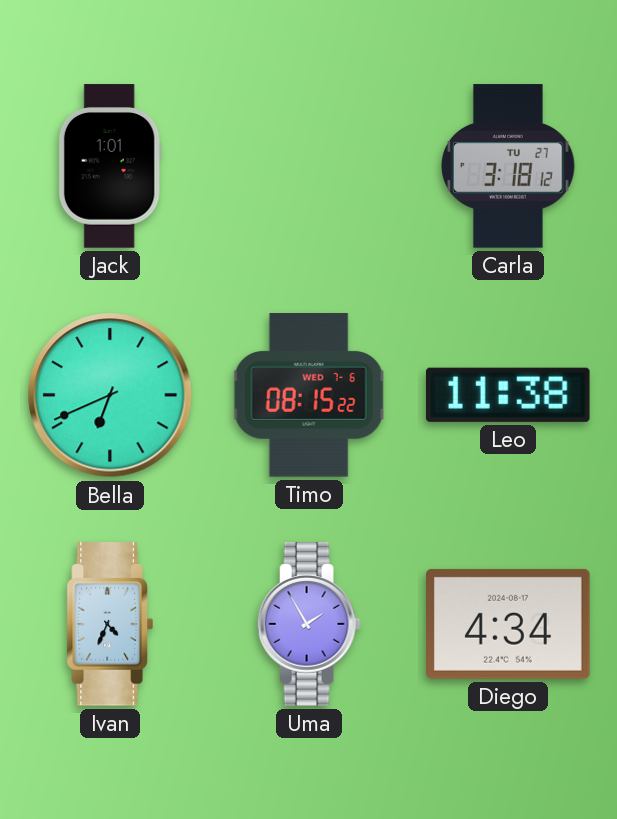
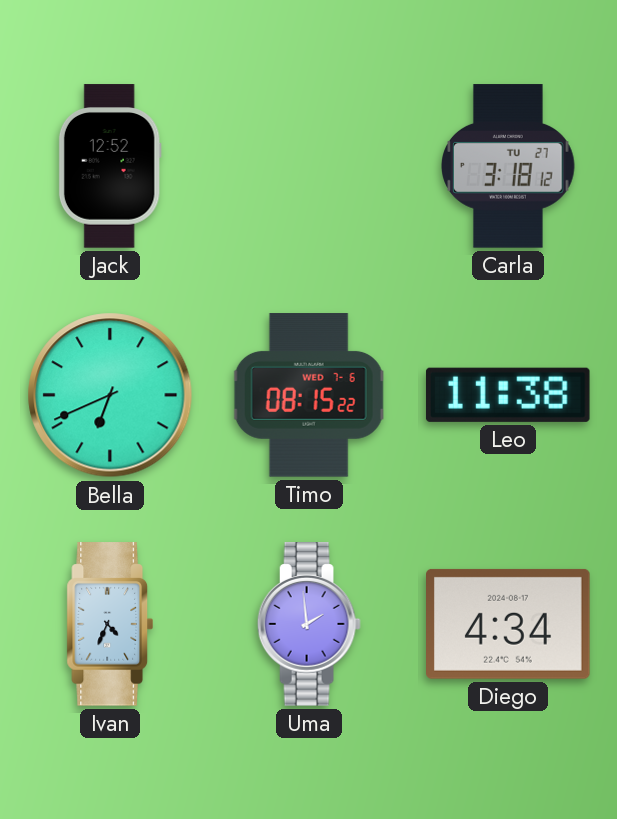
Jack: 1:01 -> 12:52
Uma: 1:55 -> 1:59
